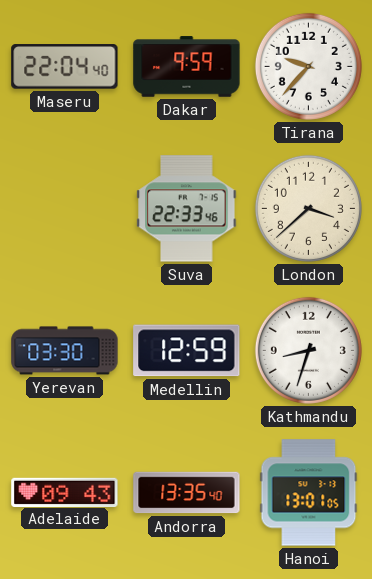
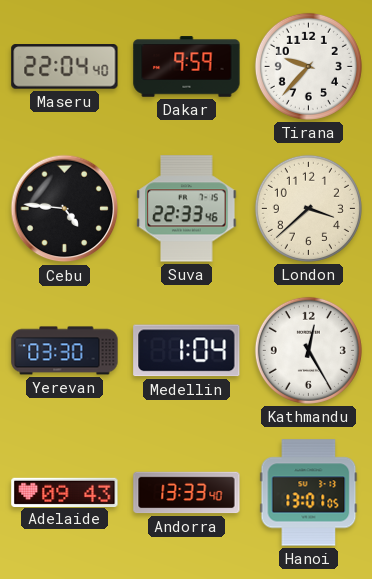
Cebu: none -> 4:46
Medellin: 12:59 -> 1:04
Kathmandu: 8:33 -> 12:25
Andorra: 13:35 -> 13:33
